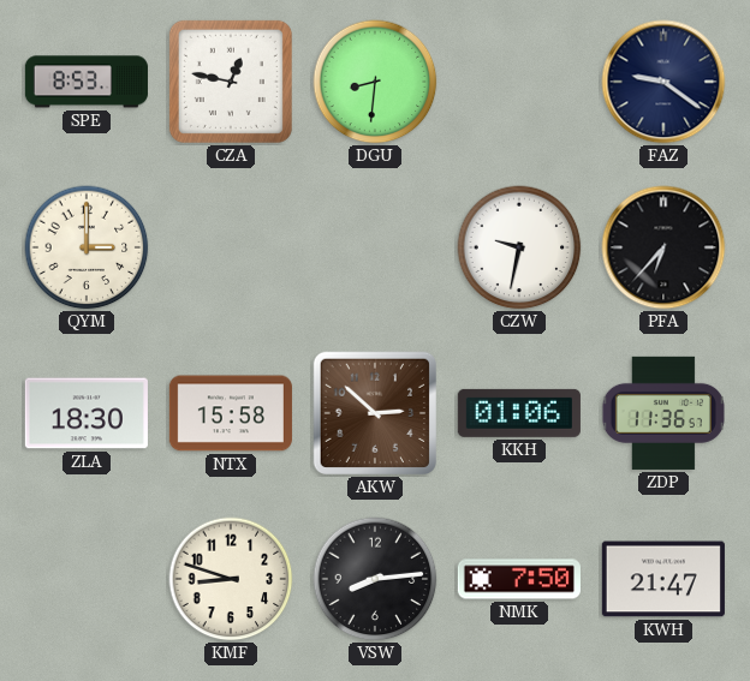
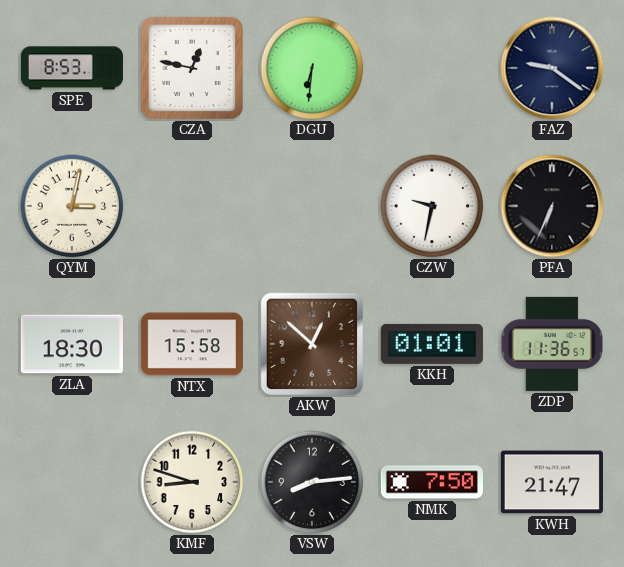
DGU: 8:31 -> 6:31
QYM: 3:00 -> 3:02
PFA: 6:37 -> 6:34
AKW: 2:52 -> 12:52
KKH: 01:06 -> 01:01
